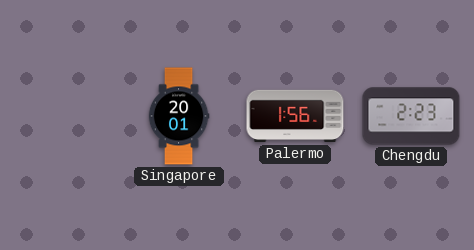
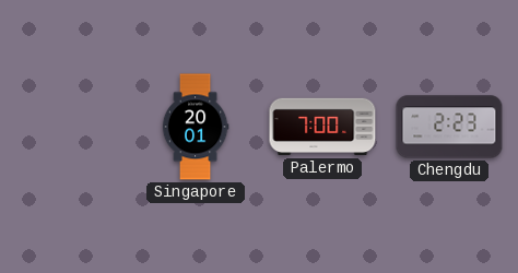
Palermo: 1:56 -> 7:00
